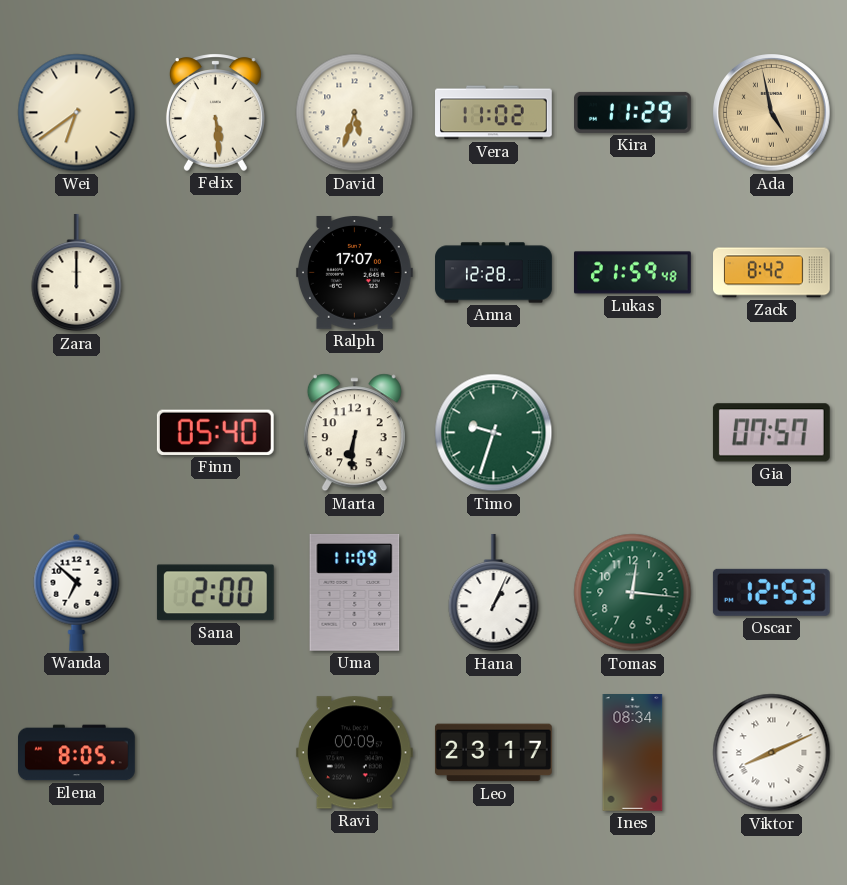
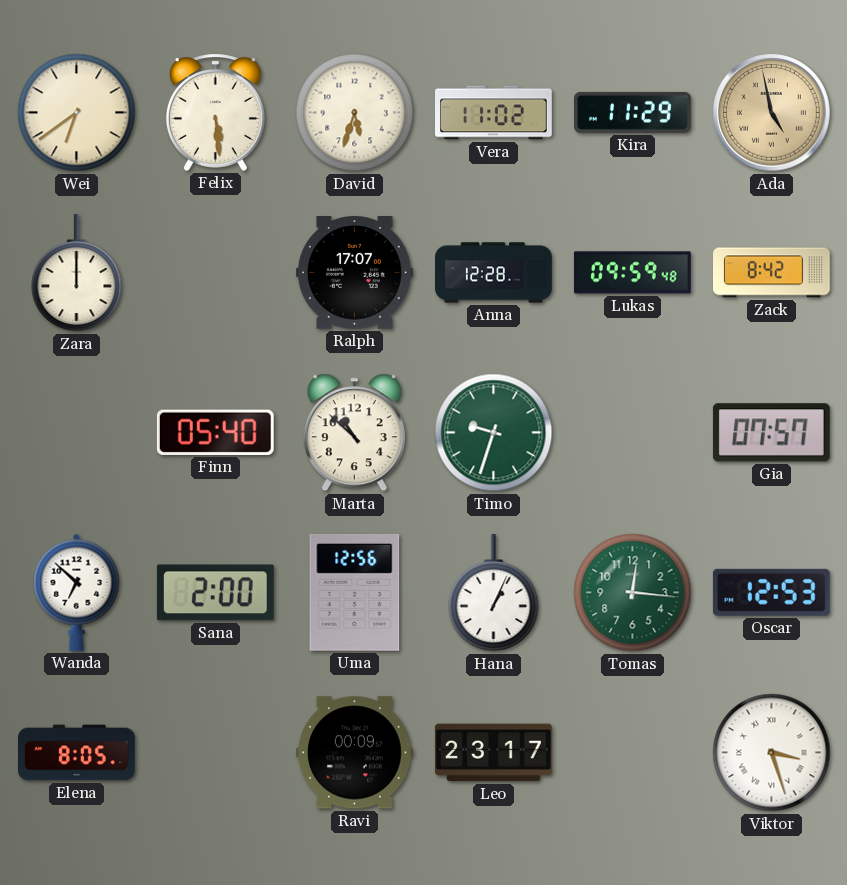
Lukas: 21:59 -> 09:59
Marta: 6:31 -> 10:52
Uma: 11:09 -> 12:56
Ines: 08:34 -> none
Viktor: 8:11 -> 3:27
